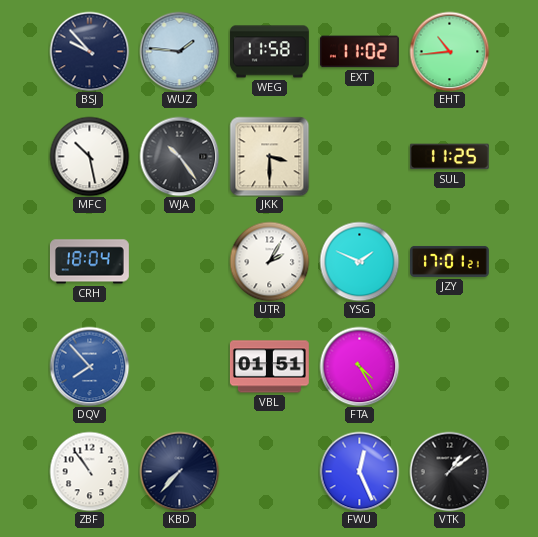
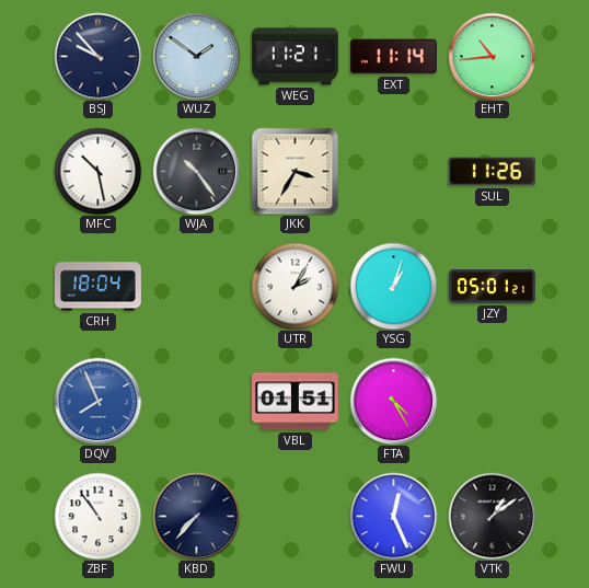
WUZ: 1:46 -> 1:51
WEG: 11:58 -> 11:21
EXT: 11:02 -> 11:14
JKK: 3:30 -> 3:35
SUL: 11:25 -> 11:26
YSG: 1:49 -> 1:03
JZY: 17:01 -> 05:01
DQV: 7:53 -> 7:56
